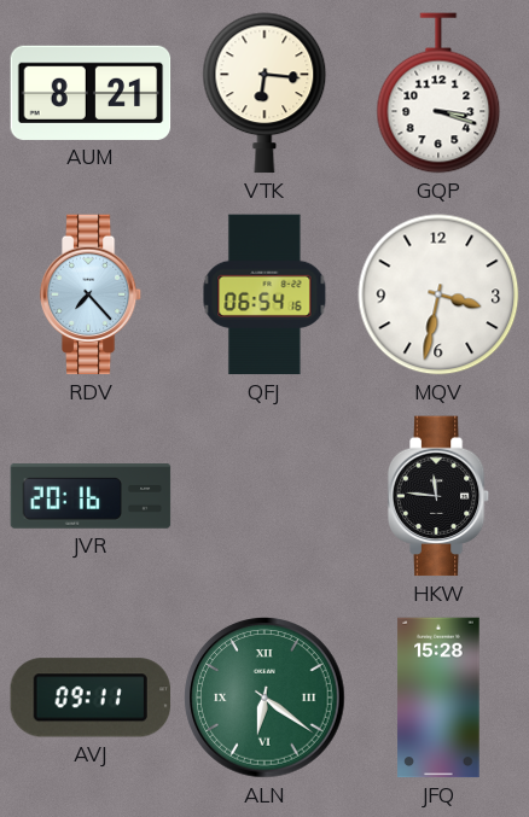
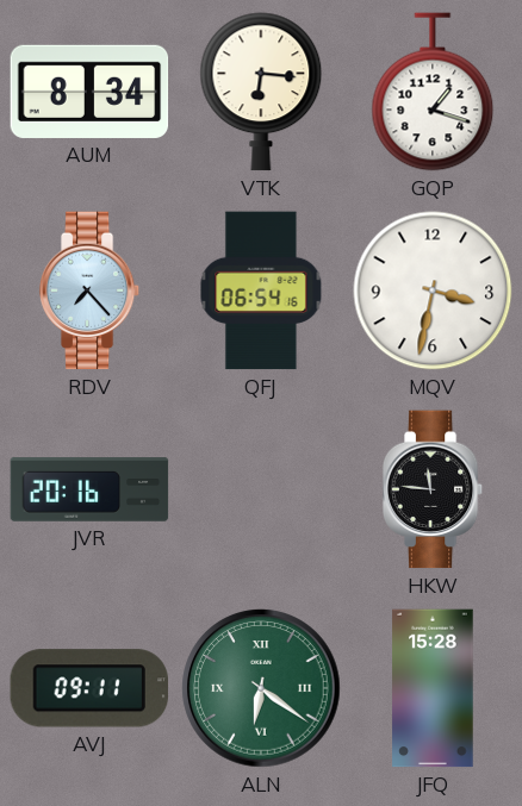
AUM: 8:21 -> 8:34
GQP: 3:18 -> 1:18
